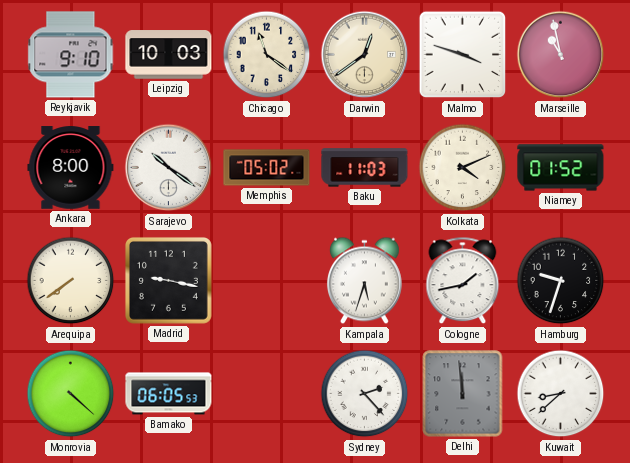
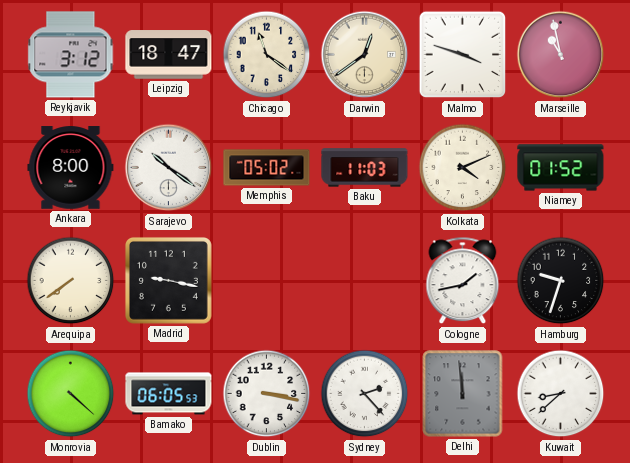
Reykjavik: 9:10 -> 3:12
Leipzig: 10:03 -> 18:47
Kampala: 5:33 -> none
Dublin: none -> 3:17
